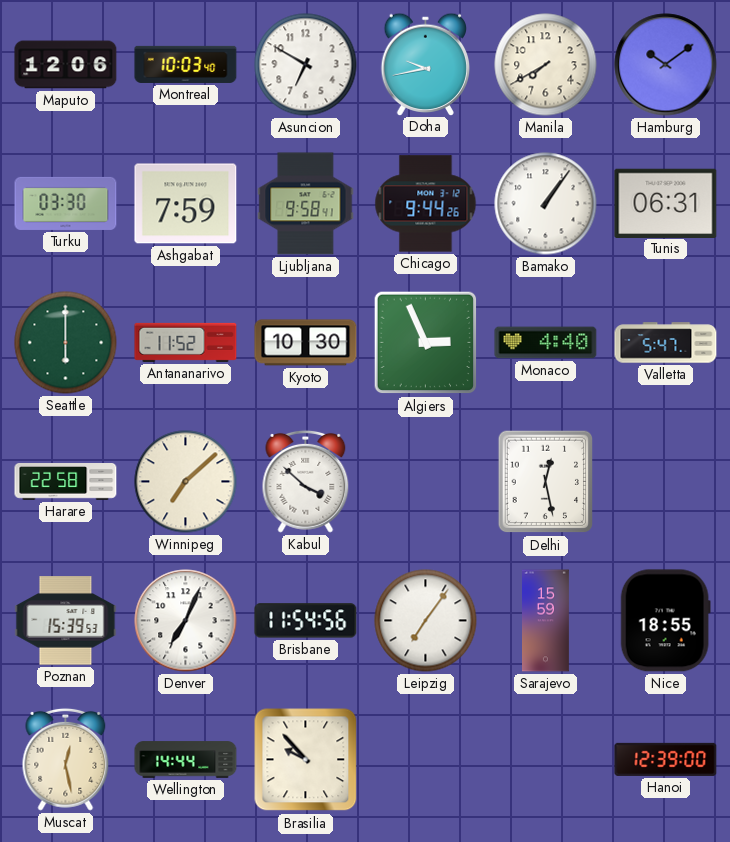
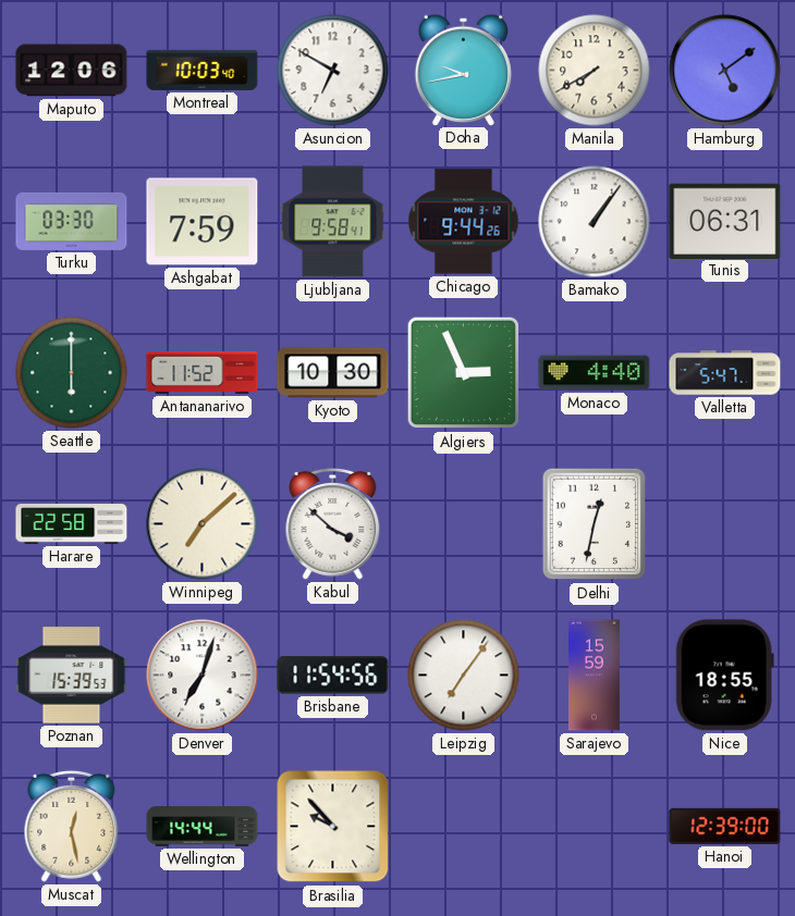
Hamburg: 10:09 -> 5:09
Delhi: 12:28 -> 12:32
Denver: 7:04 -> 7:03
